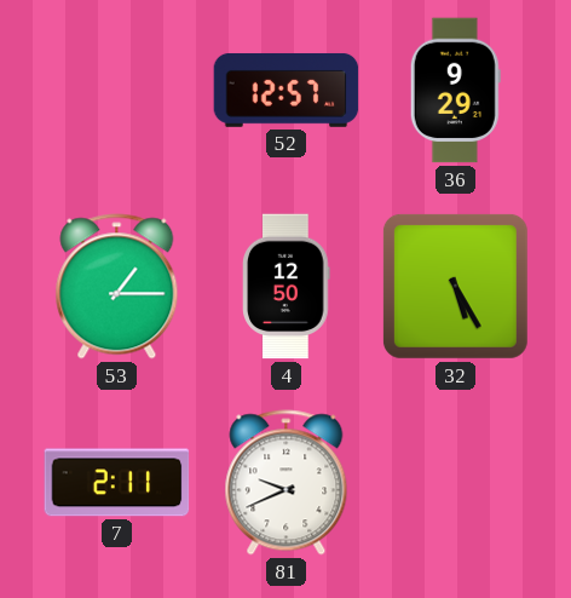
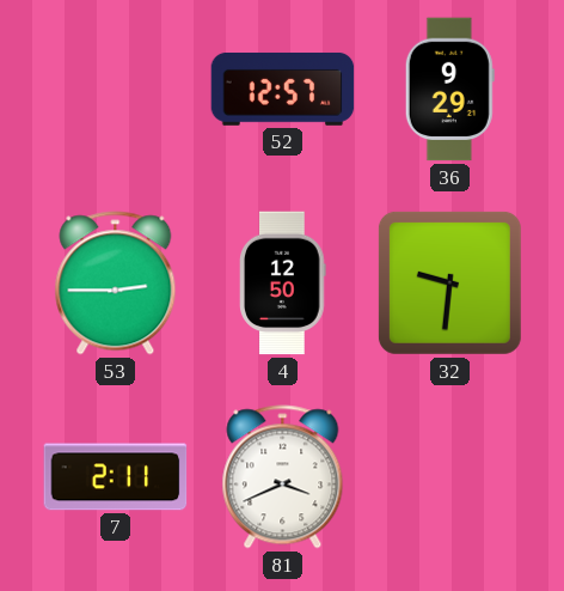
53: 1:15 -> 2:45
32: 5:25 -> 9:31
81: 9:41 -> 3:41
